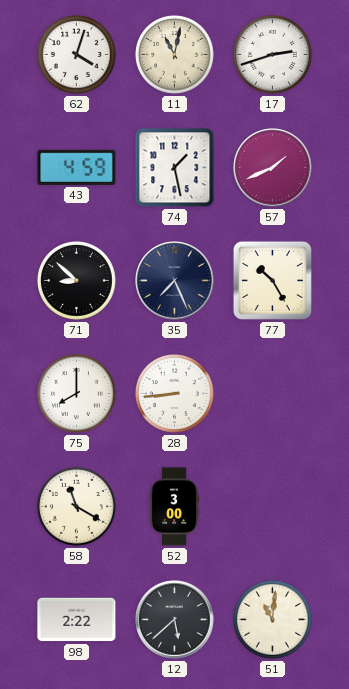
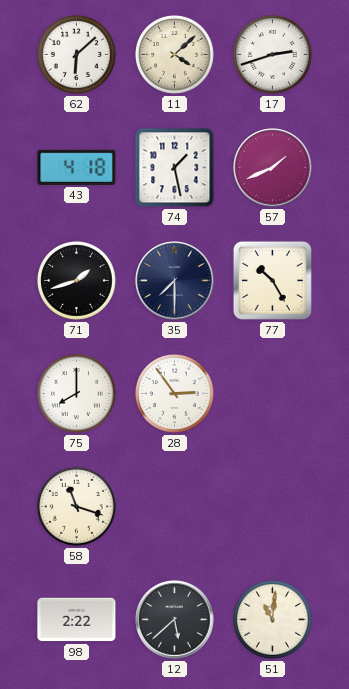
62: 4:03 -> 6:08
11: 11:02 -> 4:08
43: 4:59 -> 4:18
71: 8:52 -> 1:42
35: 7:26 -> 7:30
28: 8:44 -> 2:54
58: 11:20 -> 11:18
52: 3:00 -> none
